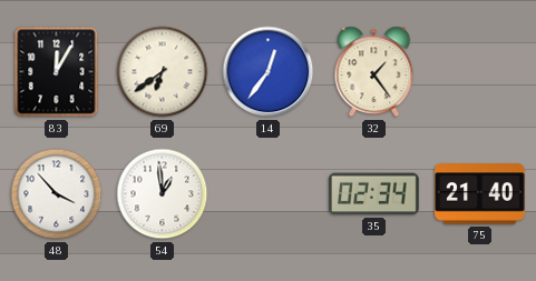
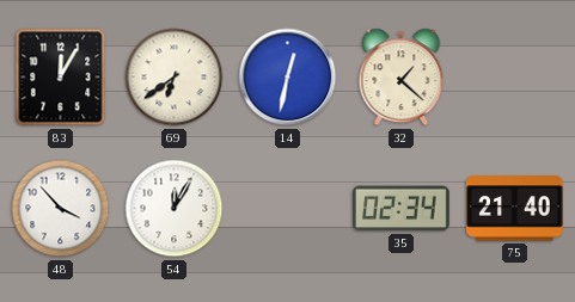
14: 12:36 -> 12:32
32: 1:24 -> 1:22
54: 12:59 -> 12:05
